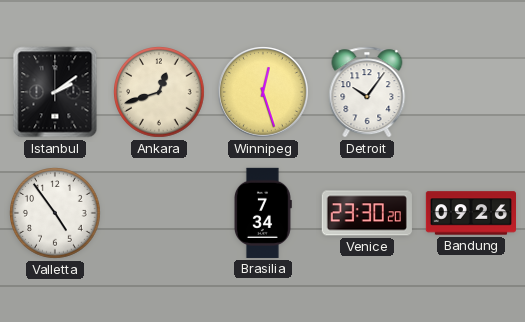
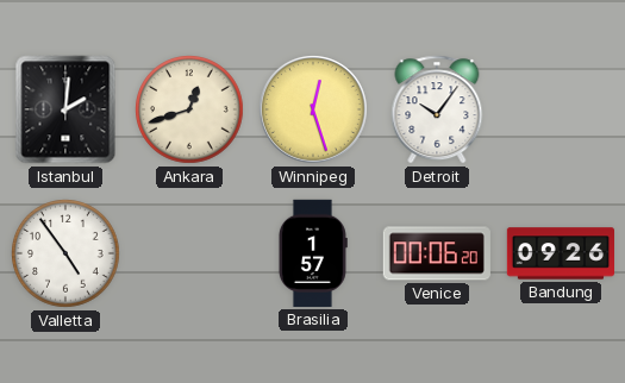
Istanbul: 2:09 -> 2:01
Brasilia: 7:34 -> 1:57
Venice: 23:30 -> 00:06
